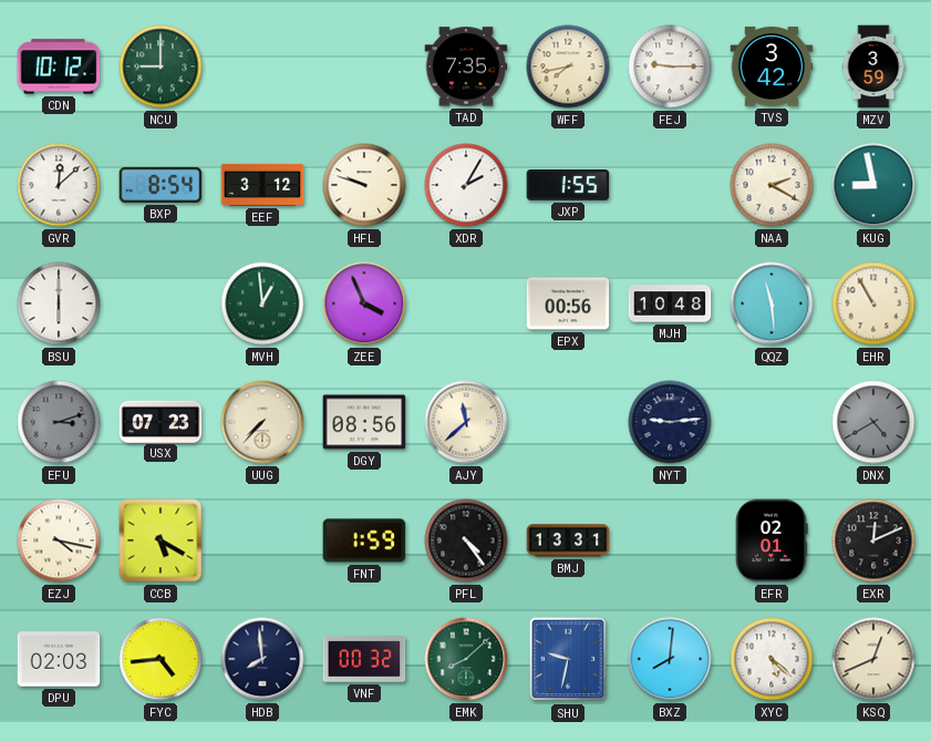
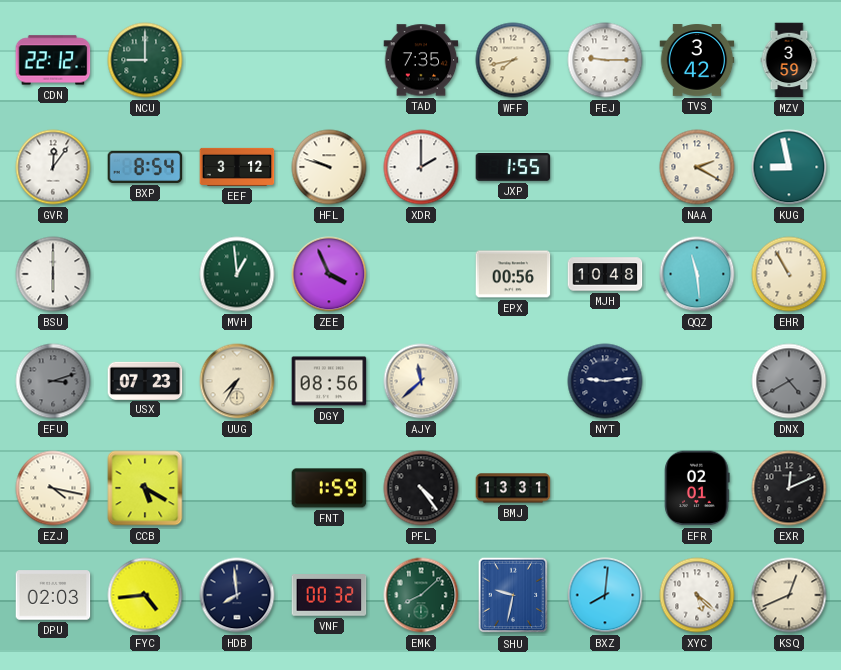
CDN: 10:12 -> 22:12
GVR: 12:08 -> 12:06
XDR: 2:05 -> 2:00
UUG: 7:37 -> 7:35
